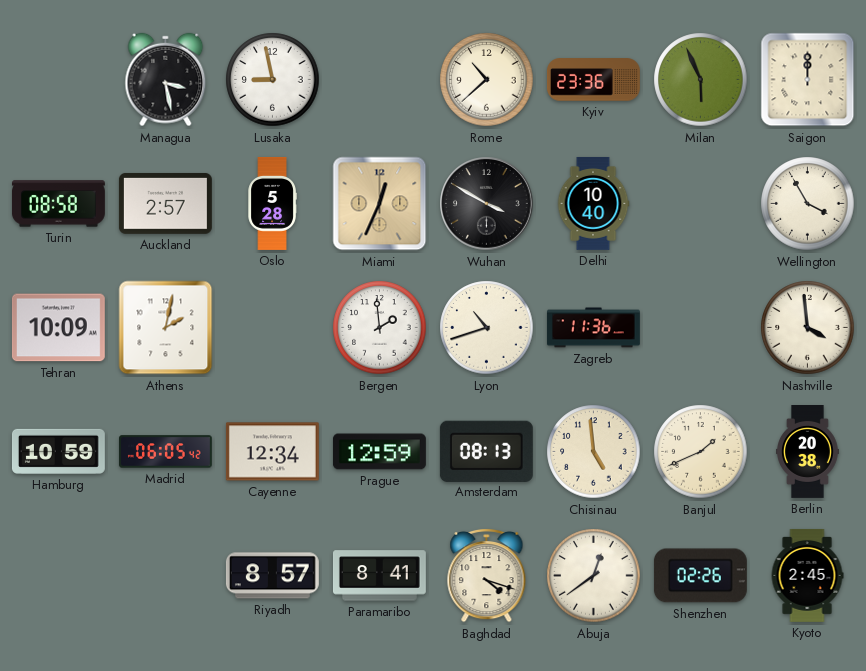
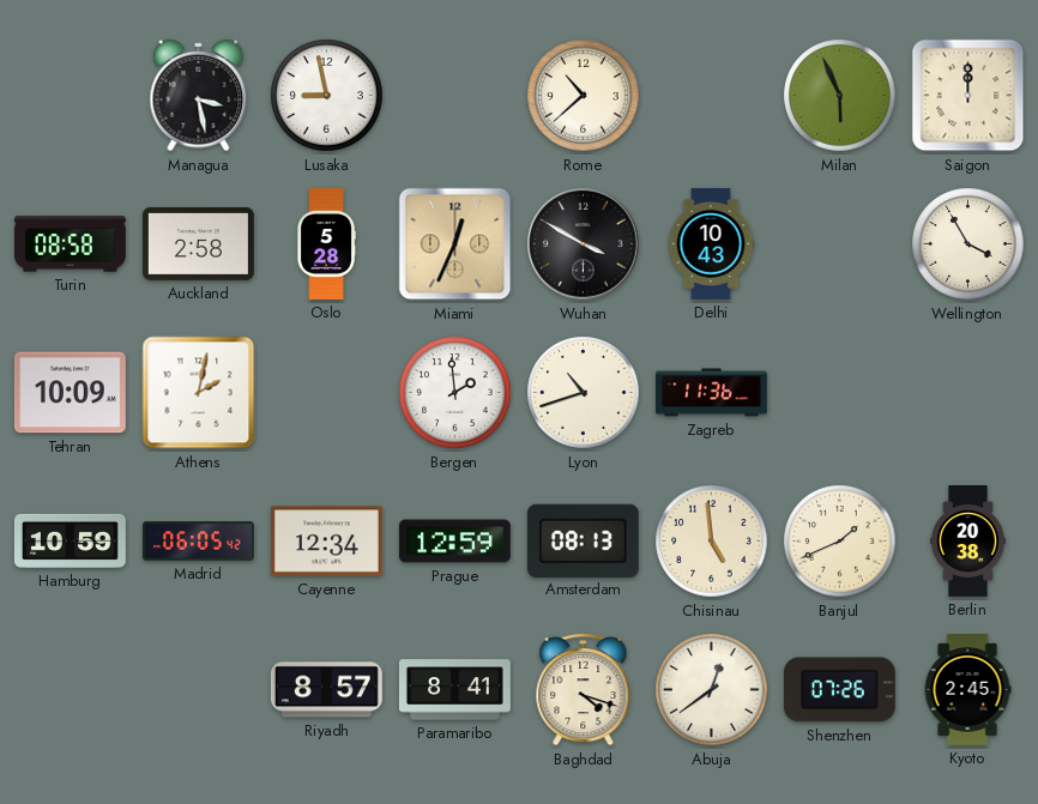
Kyiv: 23:36 -> none
Auckland: 2:57 -> 2:58
Delhi: 10:40 -> 10:43
Nashville: 3:59 -> none
Shenzhen: 02:26 -> 07:26
